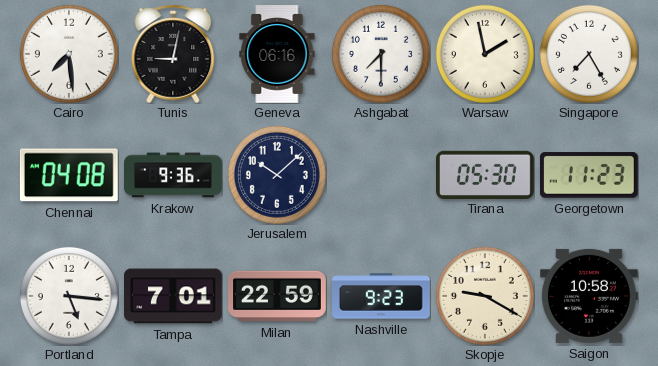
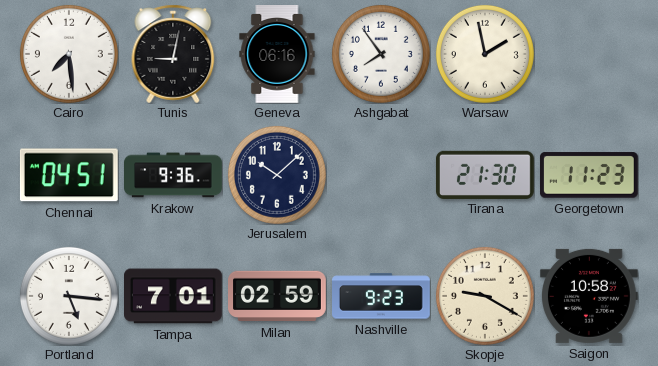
Ashgabat: 7:30 -> 7:54
Singapore: 7:25 -> none
Chennai: 04:08 -> 04:51
Tirana: 05:30 -> 21:30
Milan: 22:59 -> 02:59
